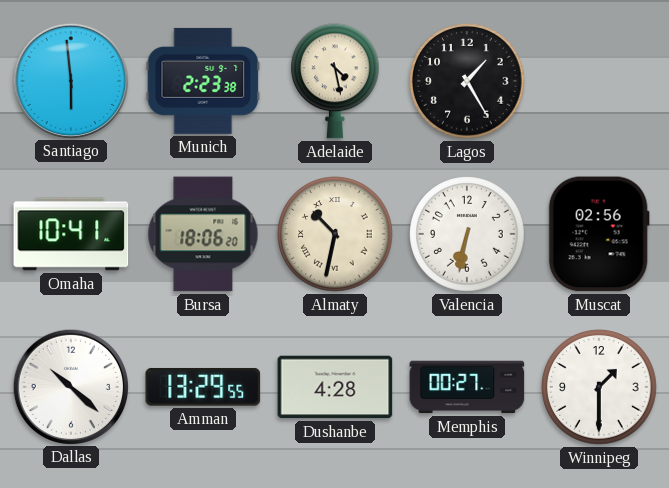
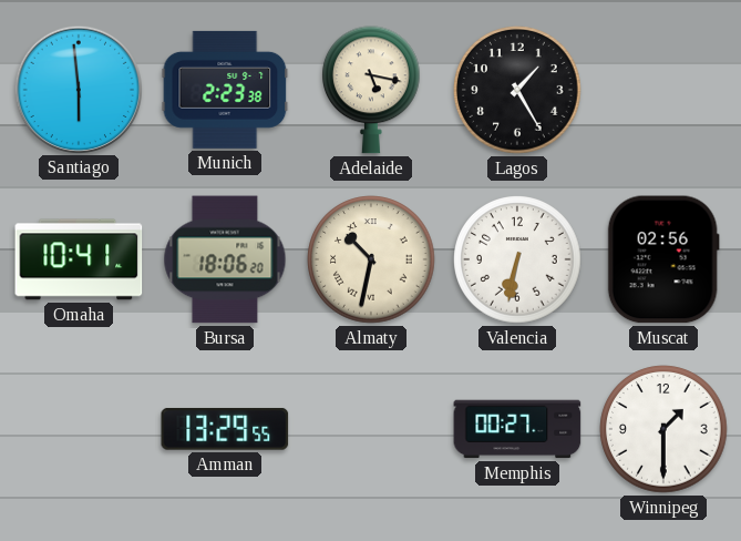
Adelaide: 4:28 -> 5:17
Dallas: 10:22 -> none
Dushanbe: 4:28 -> none
